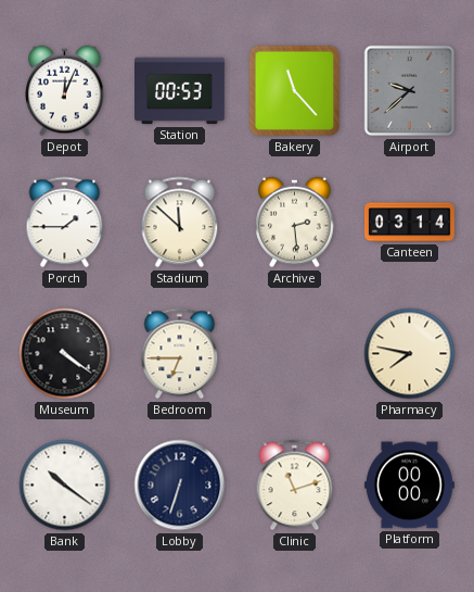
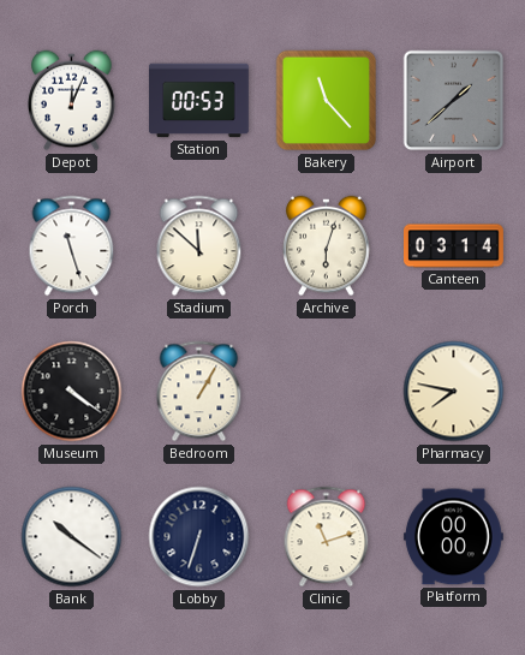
Airport: 9:38 -> 1:38
Porch: 1:45 -> 11:27
Archive: 2:29 -> 6:03
Bedroom: 6:45 -> 1:05
